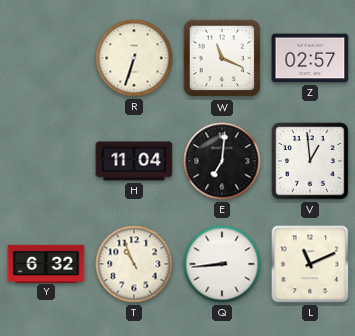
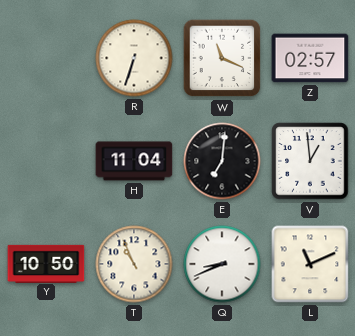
Y: 6:32 -> 10:50
Q: 8:44 -> 8:41
